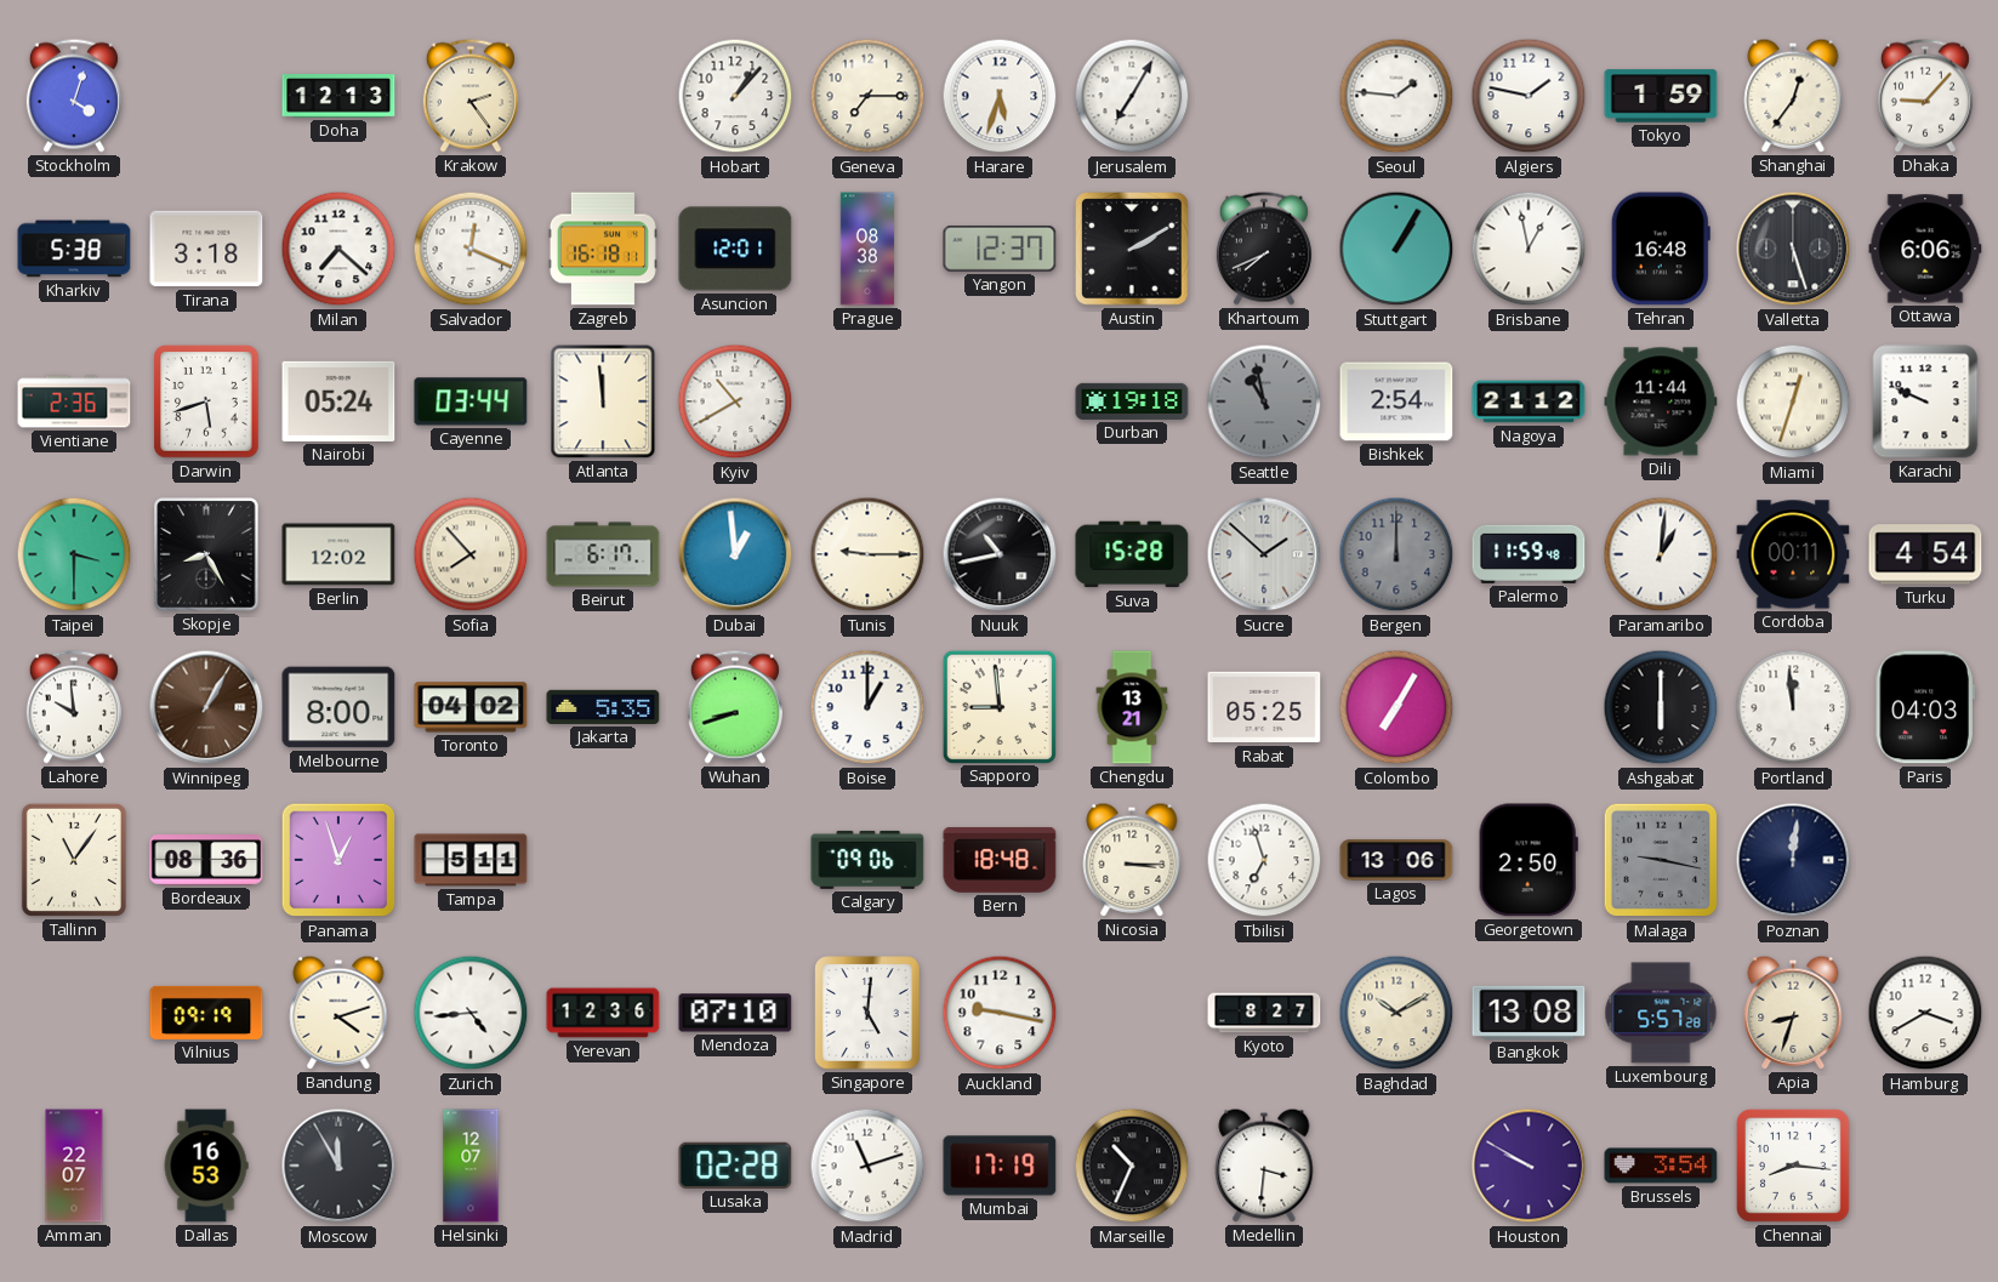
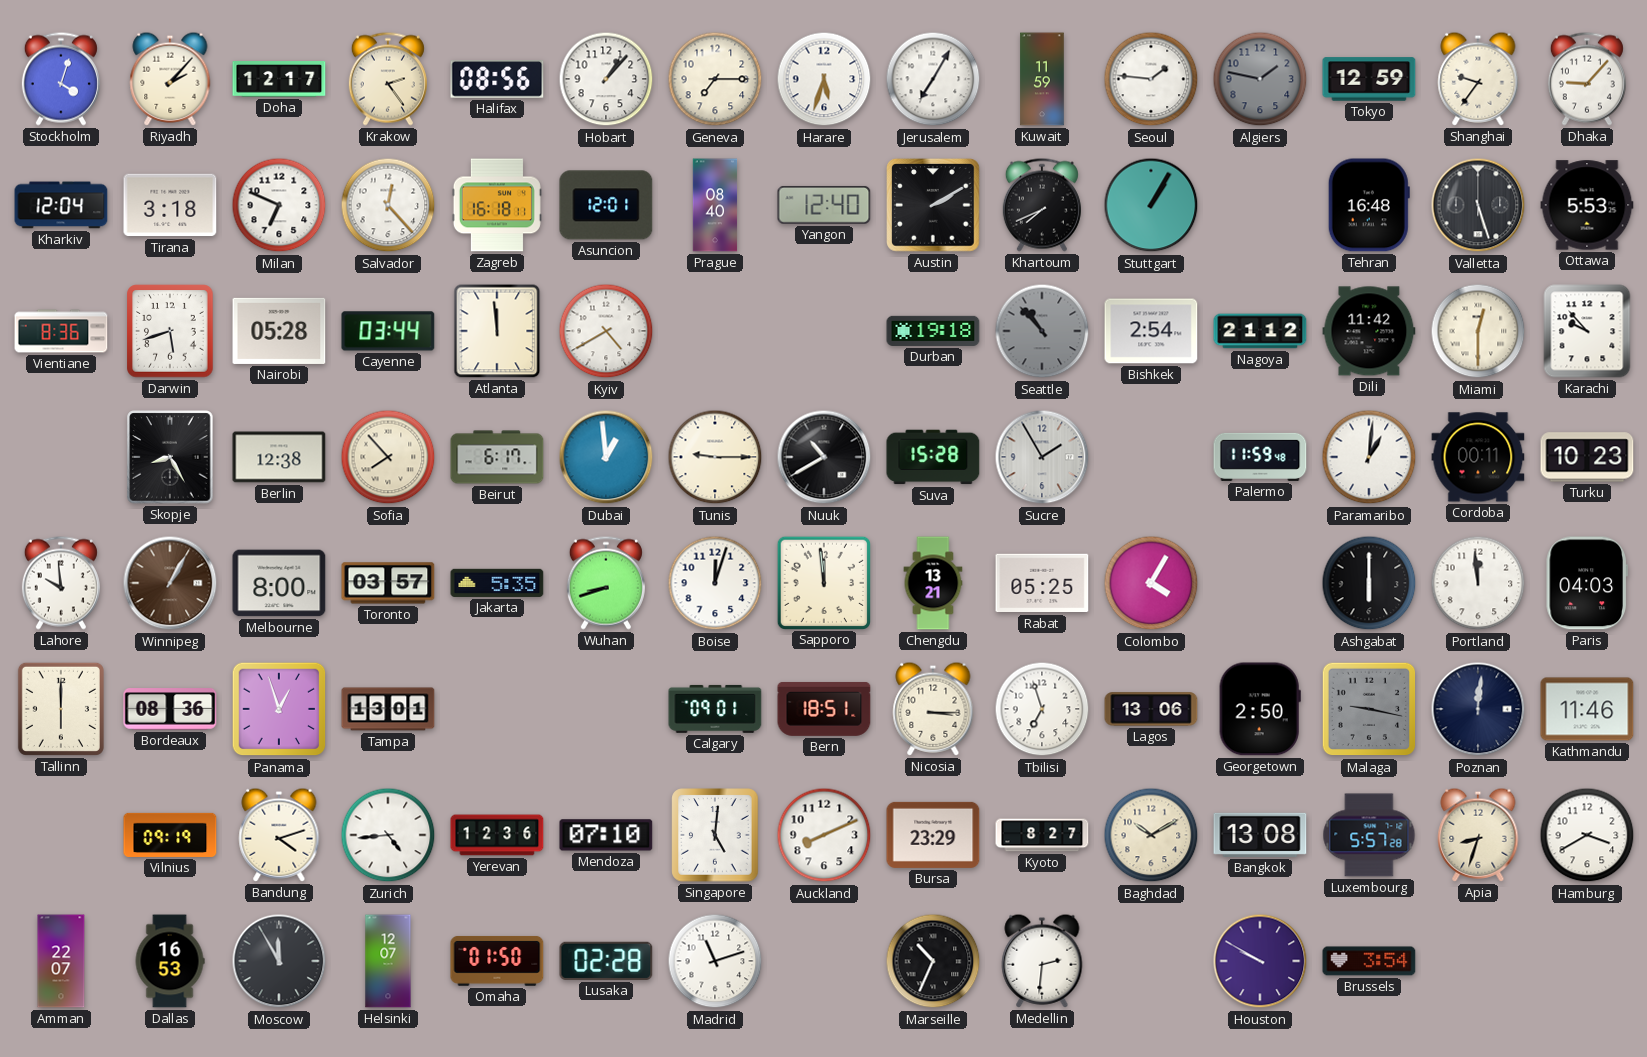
Riyadh: none -> 2:07
Doha: 12:13 -> 12:17
Halifax: none -> 08:56
Kuwait: none -> 11:59
Algiers dial: white -> grey
Tokyo: 1:59 -> 12:59
Shanghai: 12:36 -> 9:36
Kharkiv: 5:38 -> 12:04
Milan: 7:22 -> 6:49
Salvador: 12:19 -> 12:23
Prague: 08:38 -> 08:40
Yangon: 12:37 -> 12:40
Brisbane: 12:58 -> none
Ottawa: 6:06 -> 5:53
Vientiane: 2:36 -> 8:36
Nairobi: 05:24 -> 05:28
Kyiv: 10:40 -> 4:40
Seattle: 10:58 -> 10:53
Dili: 11:44 -> 11:42
Miami: 12:33 -> 12:30
Karachi: 9:49 -> 9:53
Taipei: 3:30 -> none
Berlin: 12:02 -> 12:38
Nuuk: 10:43 -> 10:40
Sucre: 1:52 -> 1:55
Bergen: 12:00 -> none
Turku: 4:54 -> 10:23
Toronto: 04:02 -> 03:57
Boise: 1:00 -> 12:03
Sapporo: 8:59 -> 11:59
Colombo: 7:05 -> 4:05
Tallinn: 11:06 -> 6:00
Tampa: 5:11 -> 13:01
Calgary: 09:06 -> 09:01
Bern: 18:48 -> 18:51
Kathmandu: none -> 11:46
Auckland: 9:17 -> 8:11
Bursa: none -> 23:29
Omaha: none -> 01:50
Mumbai: 17:19 -> none
Medellin: 3:31 -> 2:31
Chennai: 8:16 -> none
